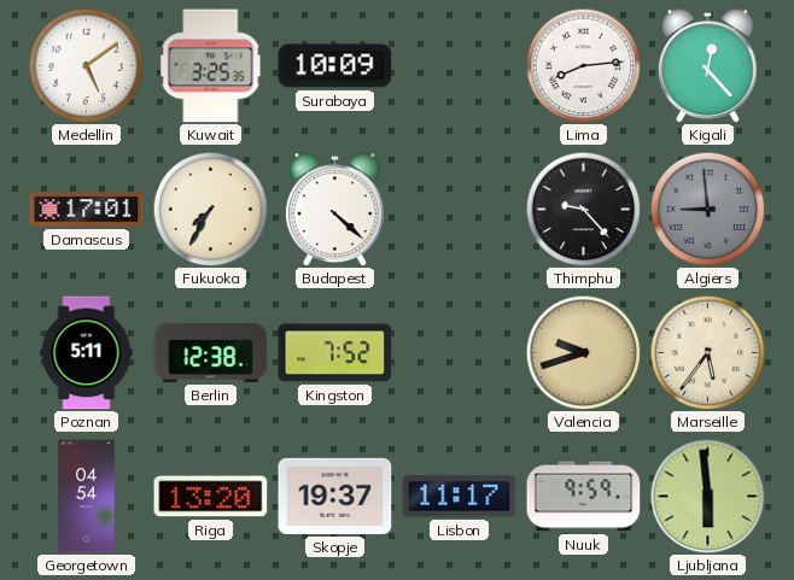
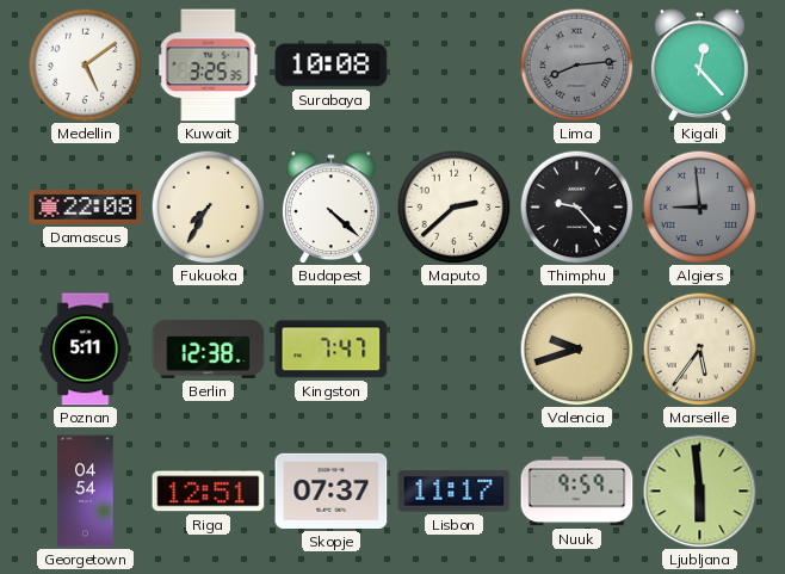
Surabaya: 10:09 -> 10:08
Lima dial: white -> grey
Damascus: 17:01 -> 22:08
Maputo: none -> 2:38
Kingston: 7:52 -> 7:47
Riga: 13:20 -> 12:51
Skopje: 19:37 -> 07:37
